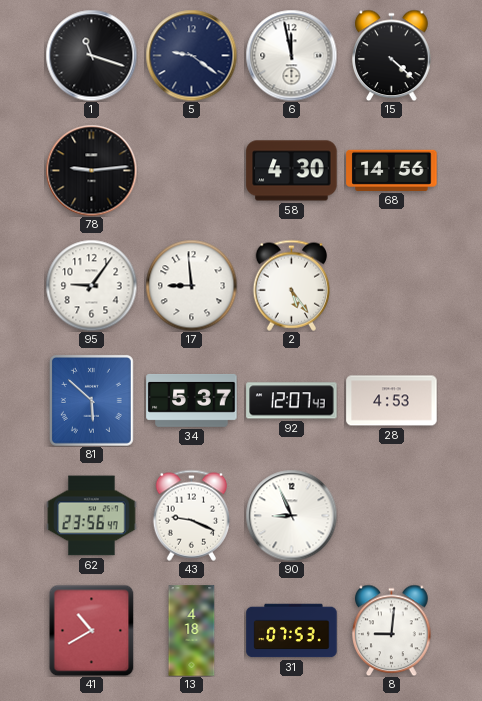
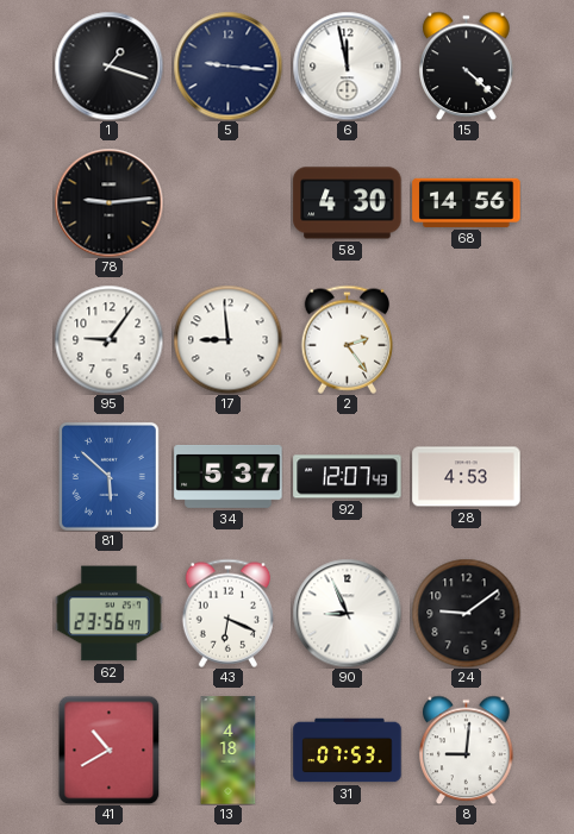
1: 11:18 -> 1:18
5: 9:21 -> 9:16
2: 5:24 -> 2:24
43: 9:19 -> 6:19
24: none -> 9:09
